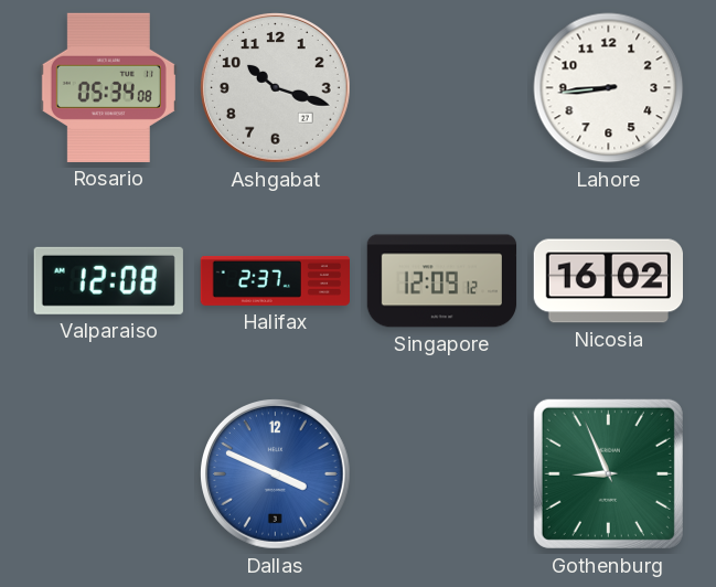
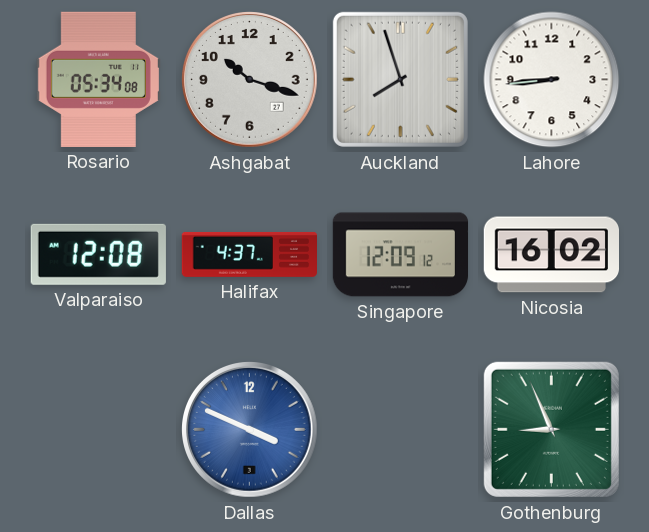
Auckland: none -> 7:57
Halifax: 2:37 -> 4:37
